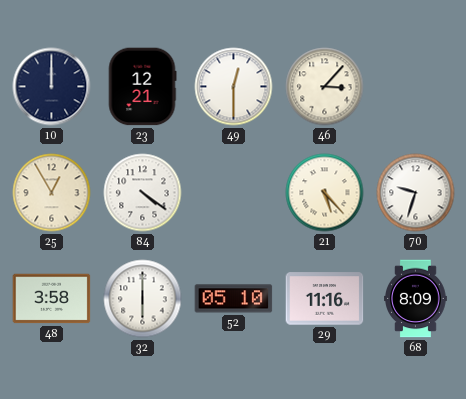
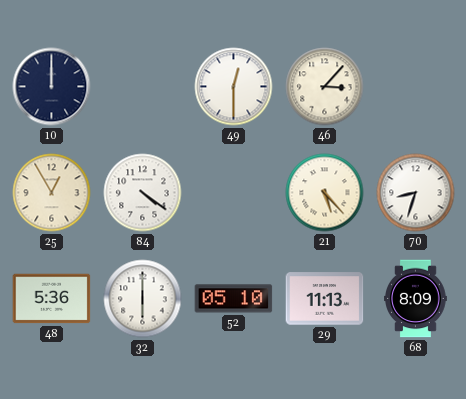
23: 12:21 -> none
70: 9:33 -> 8:33
48: 3:58 -> 5:36
29: 11:16 -> 11:13
